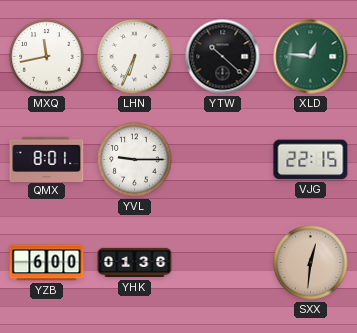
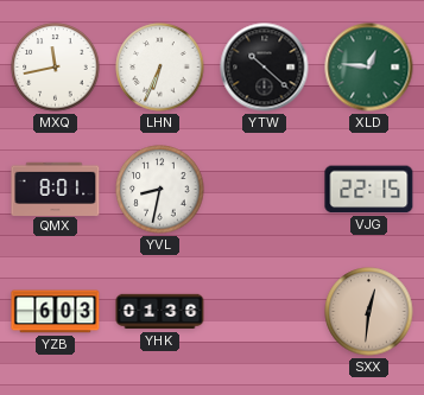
YVL: 9:15 -> 8:32
YZB: 6:00 -> 6:03
